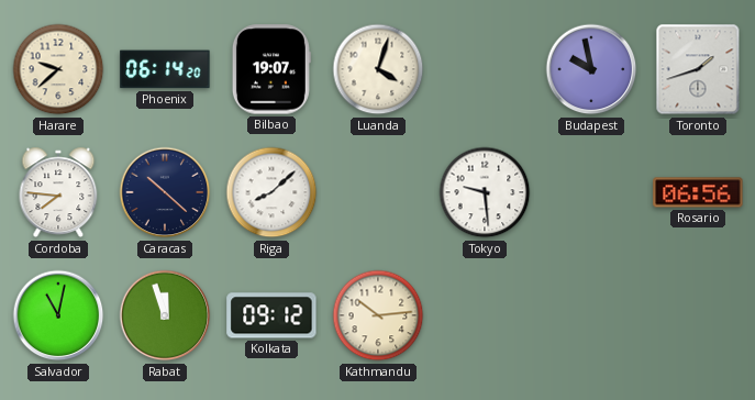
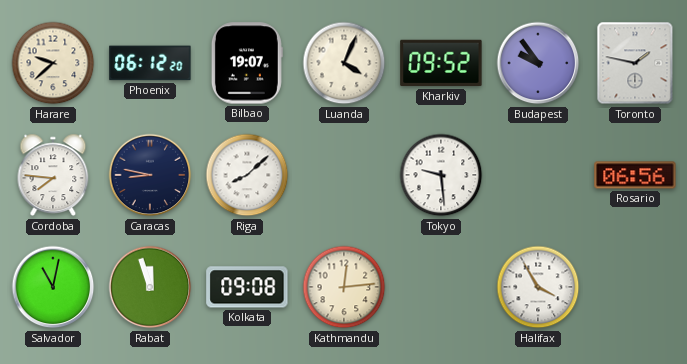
Phoenix: 06:14 -> 06:12
Luanda: 4:03 -> 4:04
Kharkiv: none -> 09:52
Budapest: 9:58 -> 9:54
Toronto: 1:42 -> 1:47
Caracas: 10:22 -> 8:47
Kolkata: 09:12 -> 09:08
Kathmandu: 10:14 -> 12:14
Halifax: none -> 3:55
